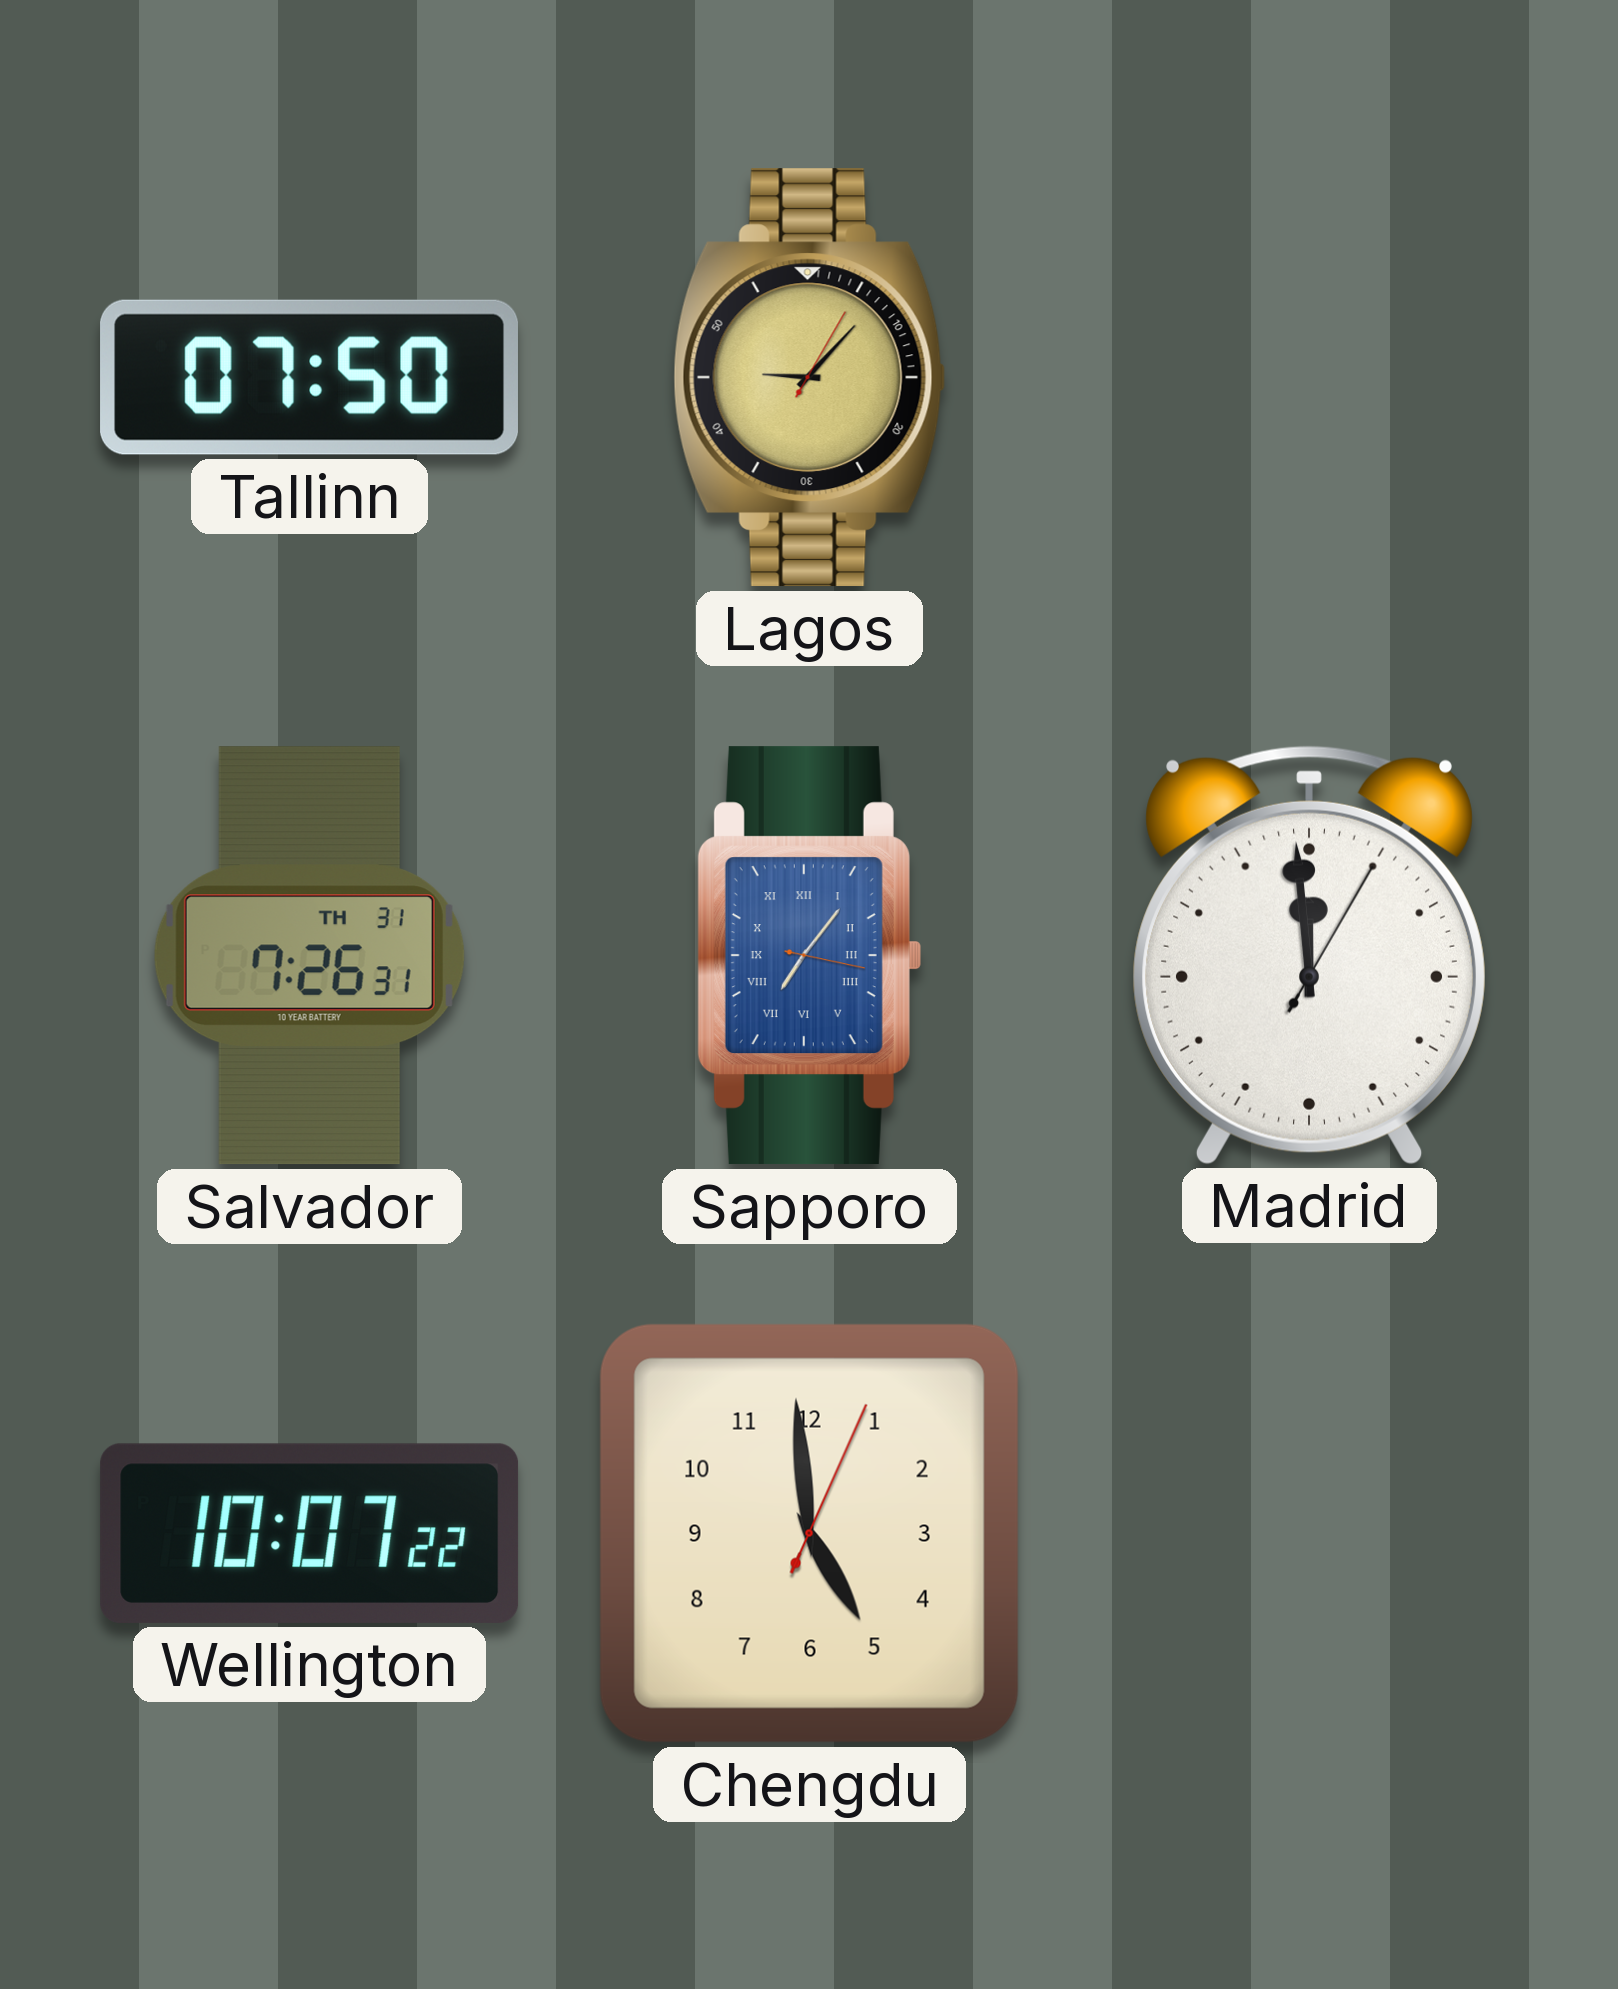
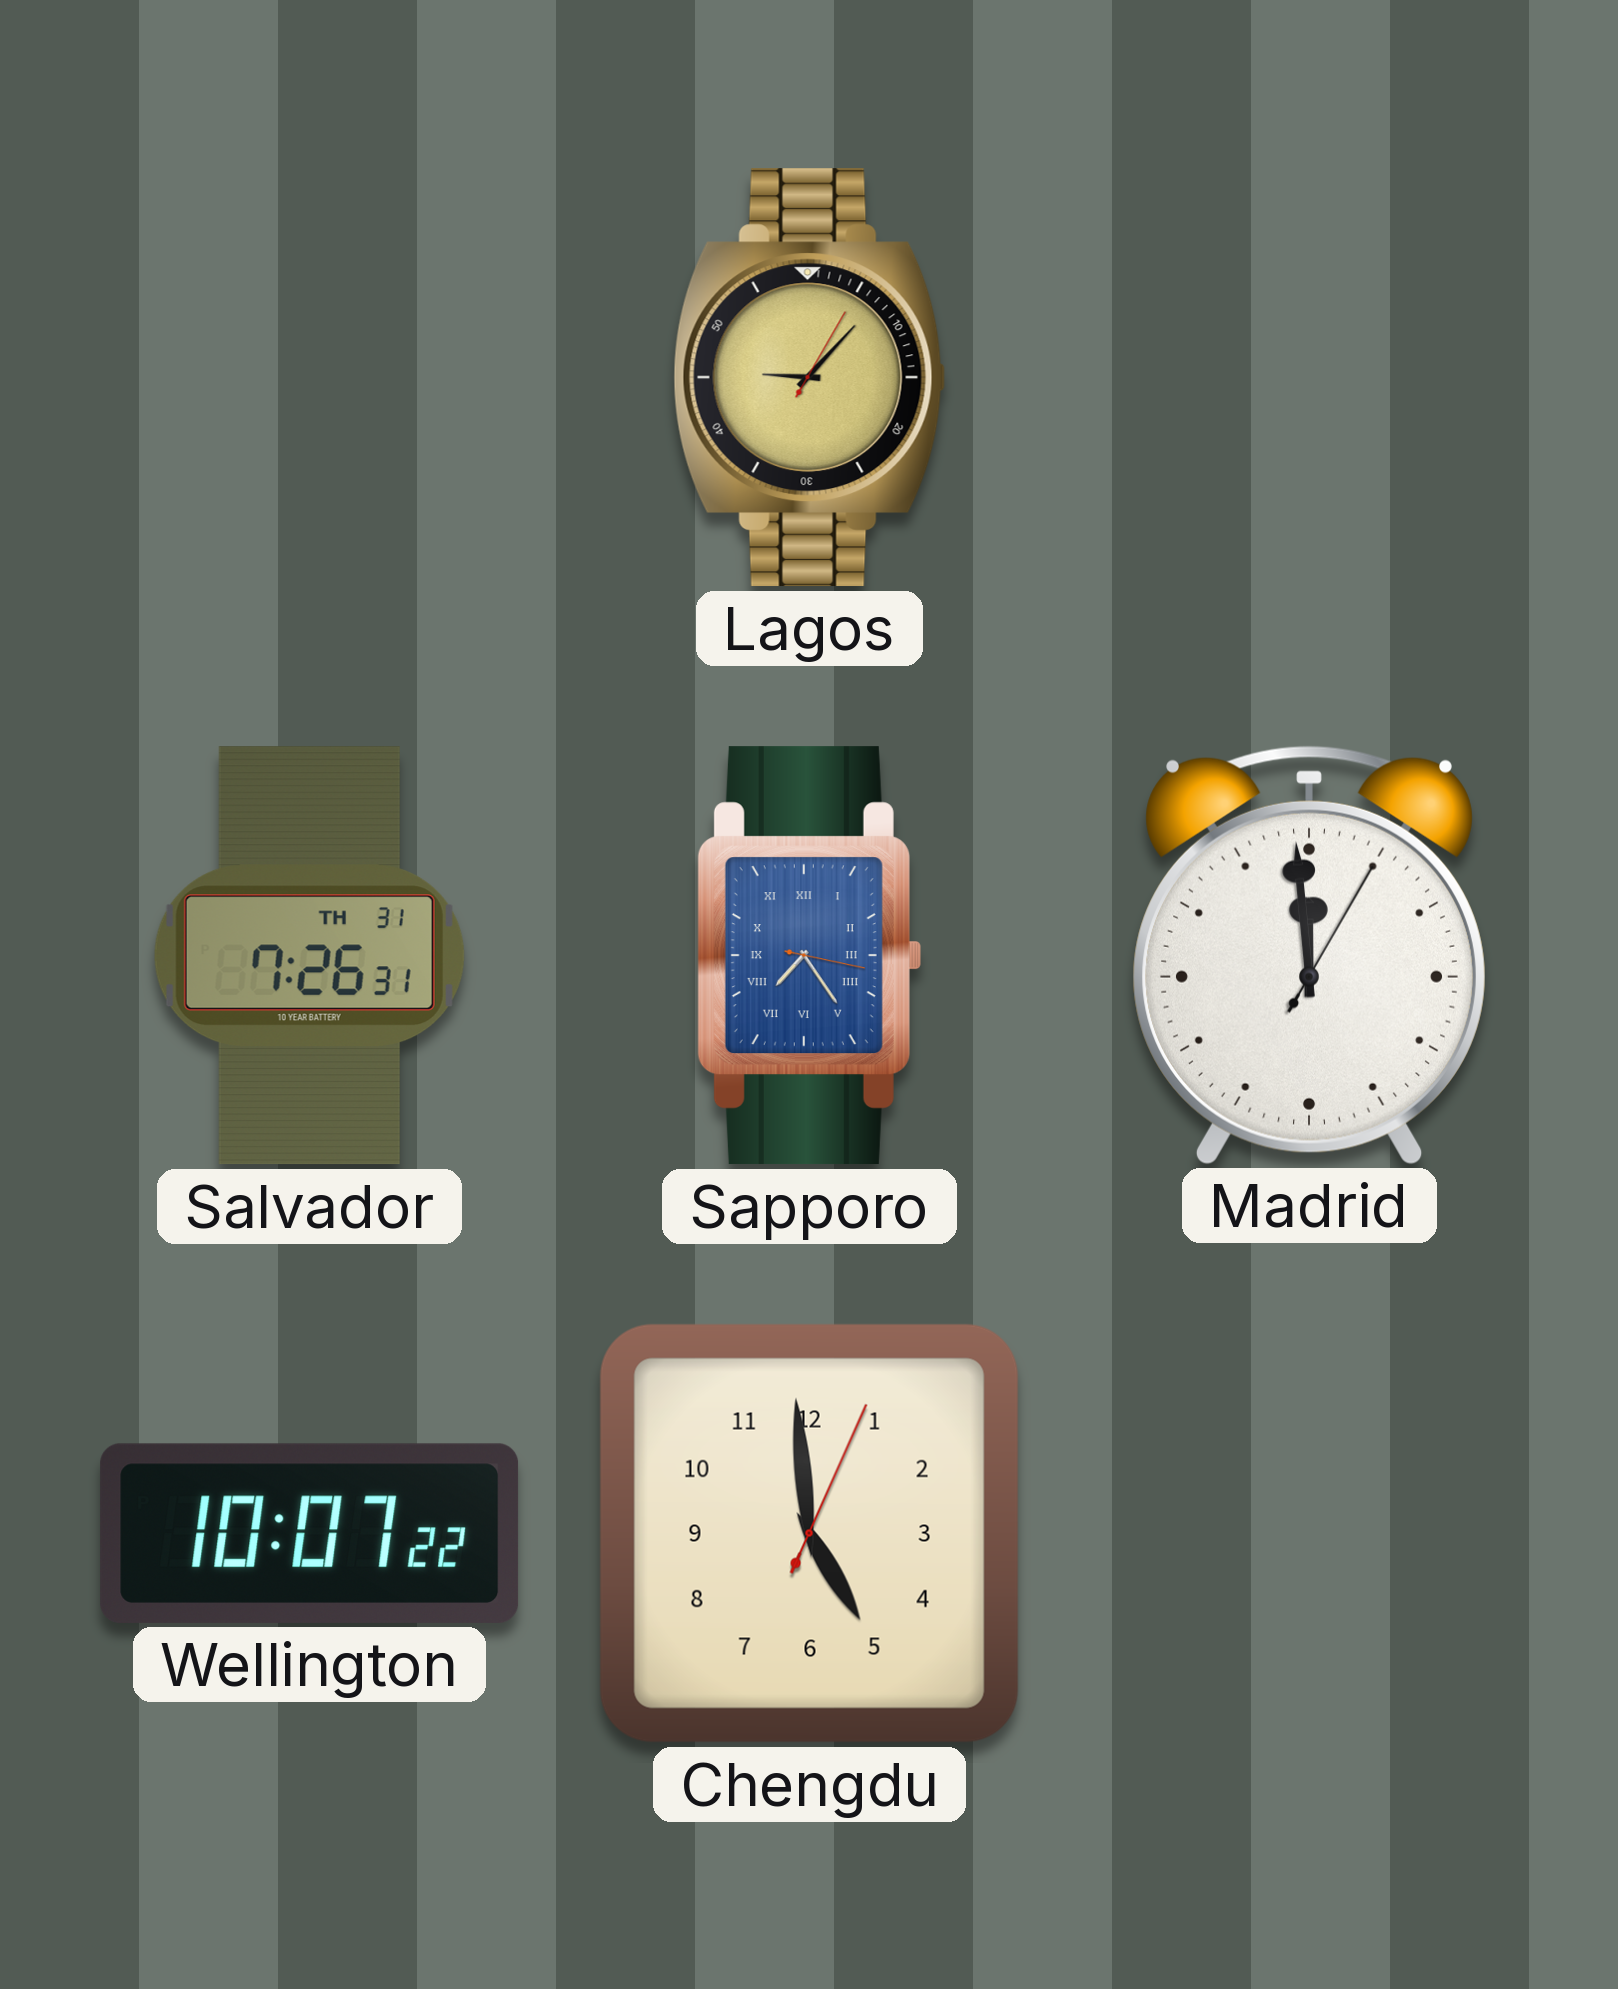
Tallinn: 07:50 -> none
Sapporo: 7:06 -> 7:24
